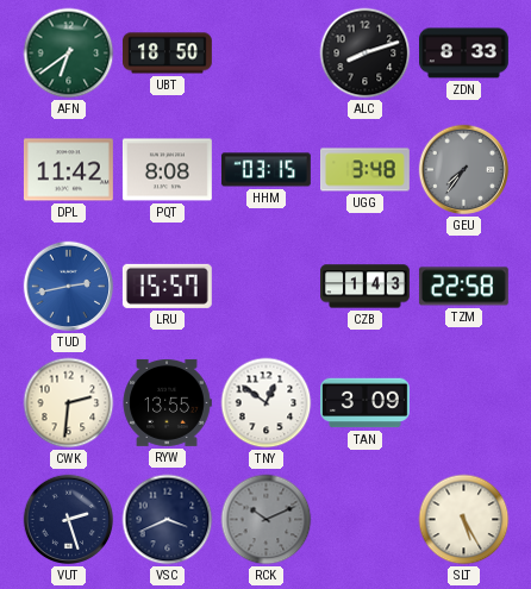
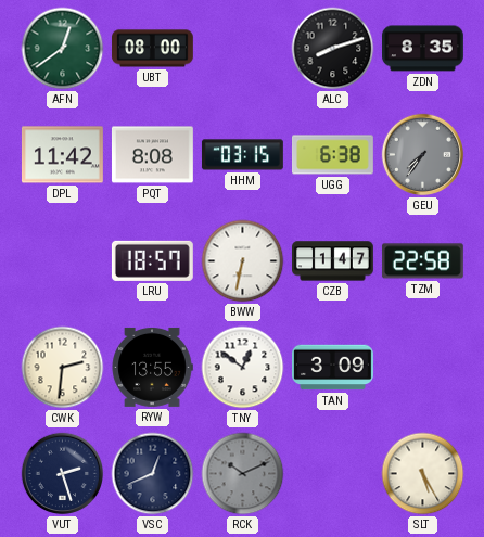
AFN: 6:39 -> 12:39
UBT: 18:50 -> 08:00
ZDN: 8:33 -> 8:35
UGG: 3:48 -> 6:38
TUD: 2:43 -> none
LRU: 15:57 -> 18:57
BWW: none -> 6:32
CZB: 1:43 -> 1:47
VSC: 3:41 -> 12:41
